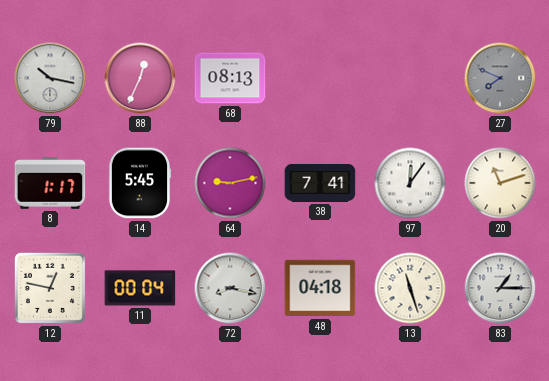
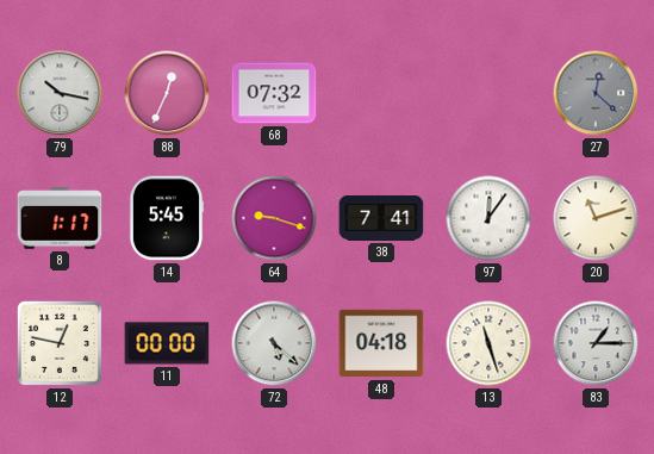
68: 08:13 -> 07:32
27: 7:49 -> 12:22
64: 9:13 -> 9:18
11: 00:04 -> 00:00
72: 8:17 -> 5:22
